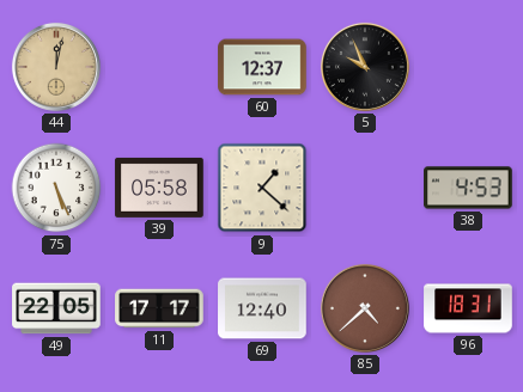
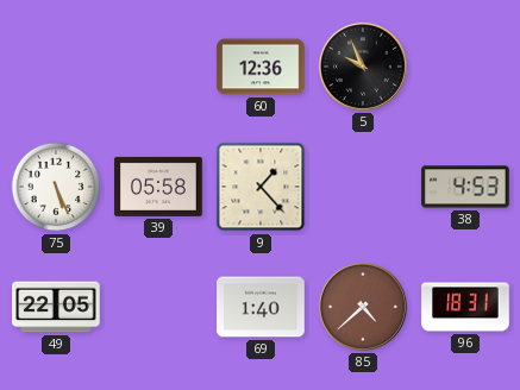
44: 12:02 -> none
60: 12:37 -> 12:36
9: 1:22 -> 1:23
11: 17:17 -> none
69: 12:40 -> 1:40
